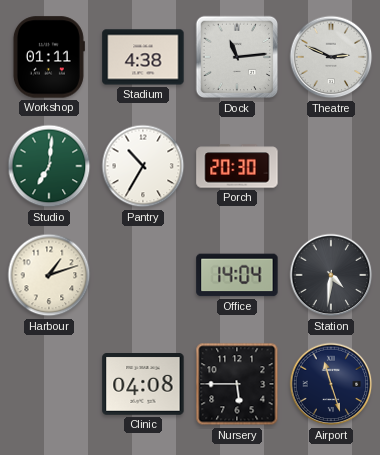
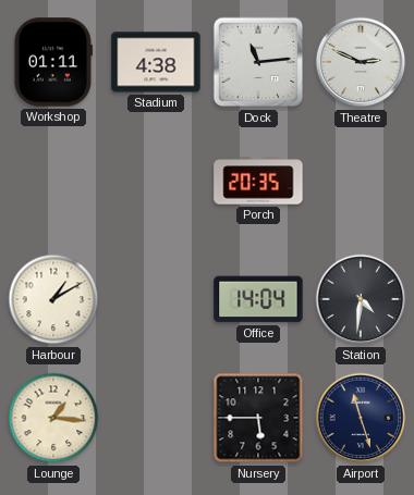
Studio: 7:01 -> none
Pantry: 10:35 -> none
Porch: 20:30 -> 20:35
Harbour: 1:12 -> 1:10
Lounge: none -> 1:16
Clinic: 04:08 -> none
